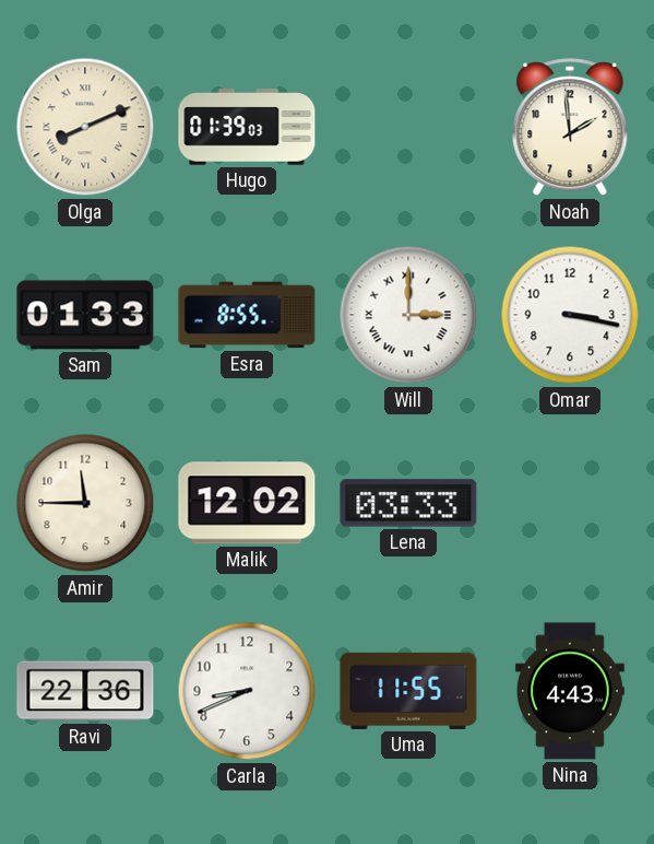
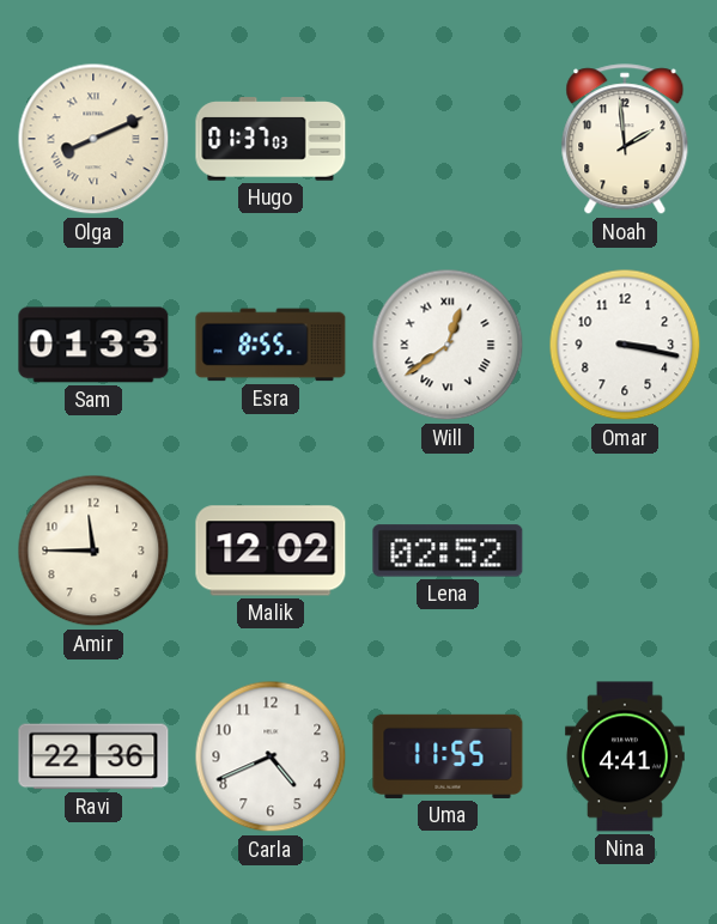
Hugo: 01:39 -> 01:37
Will: 3:00 -> 12:39
Lena: 03:33 -> 02:52
Carla: 8:41 -> 4:41
Nina: 4:43 -> 4:41
